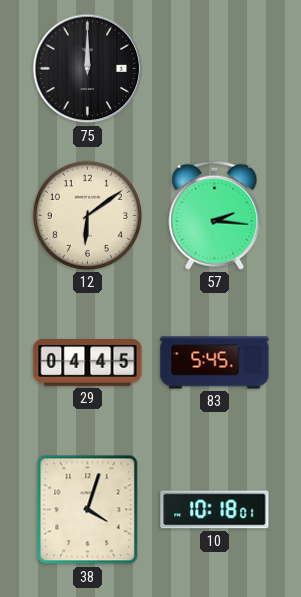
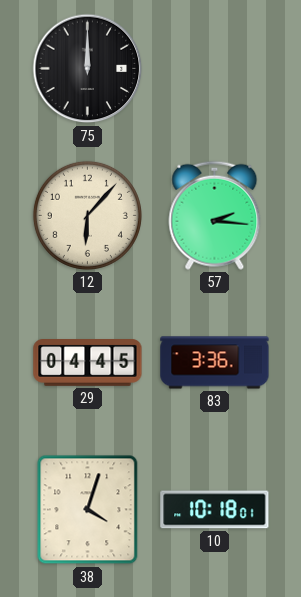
12: 6:09 -> 6:07
83: 5:45 -> 3:36
